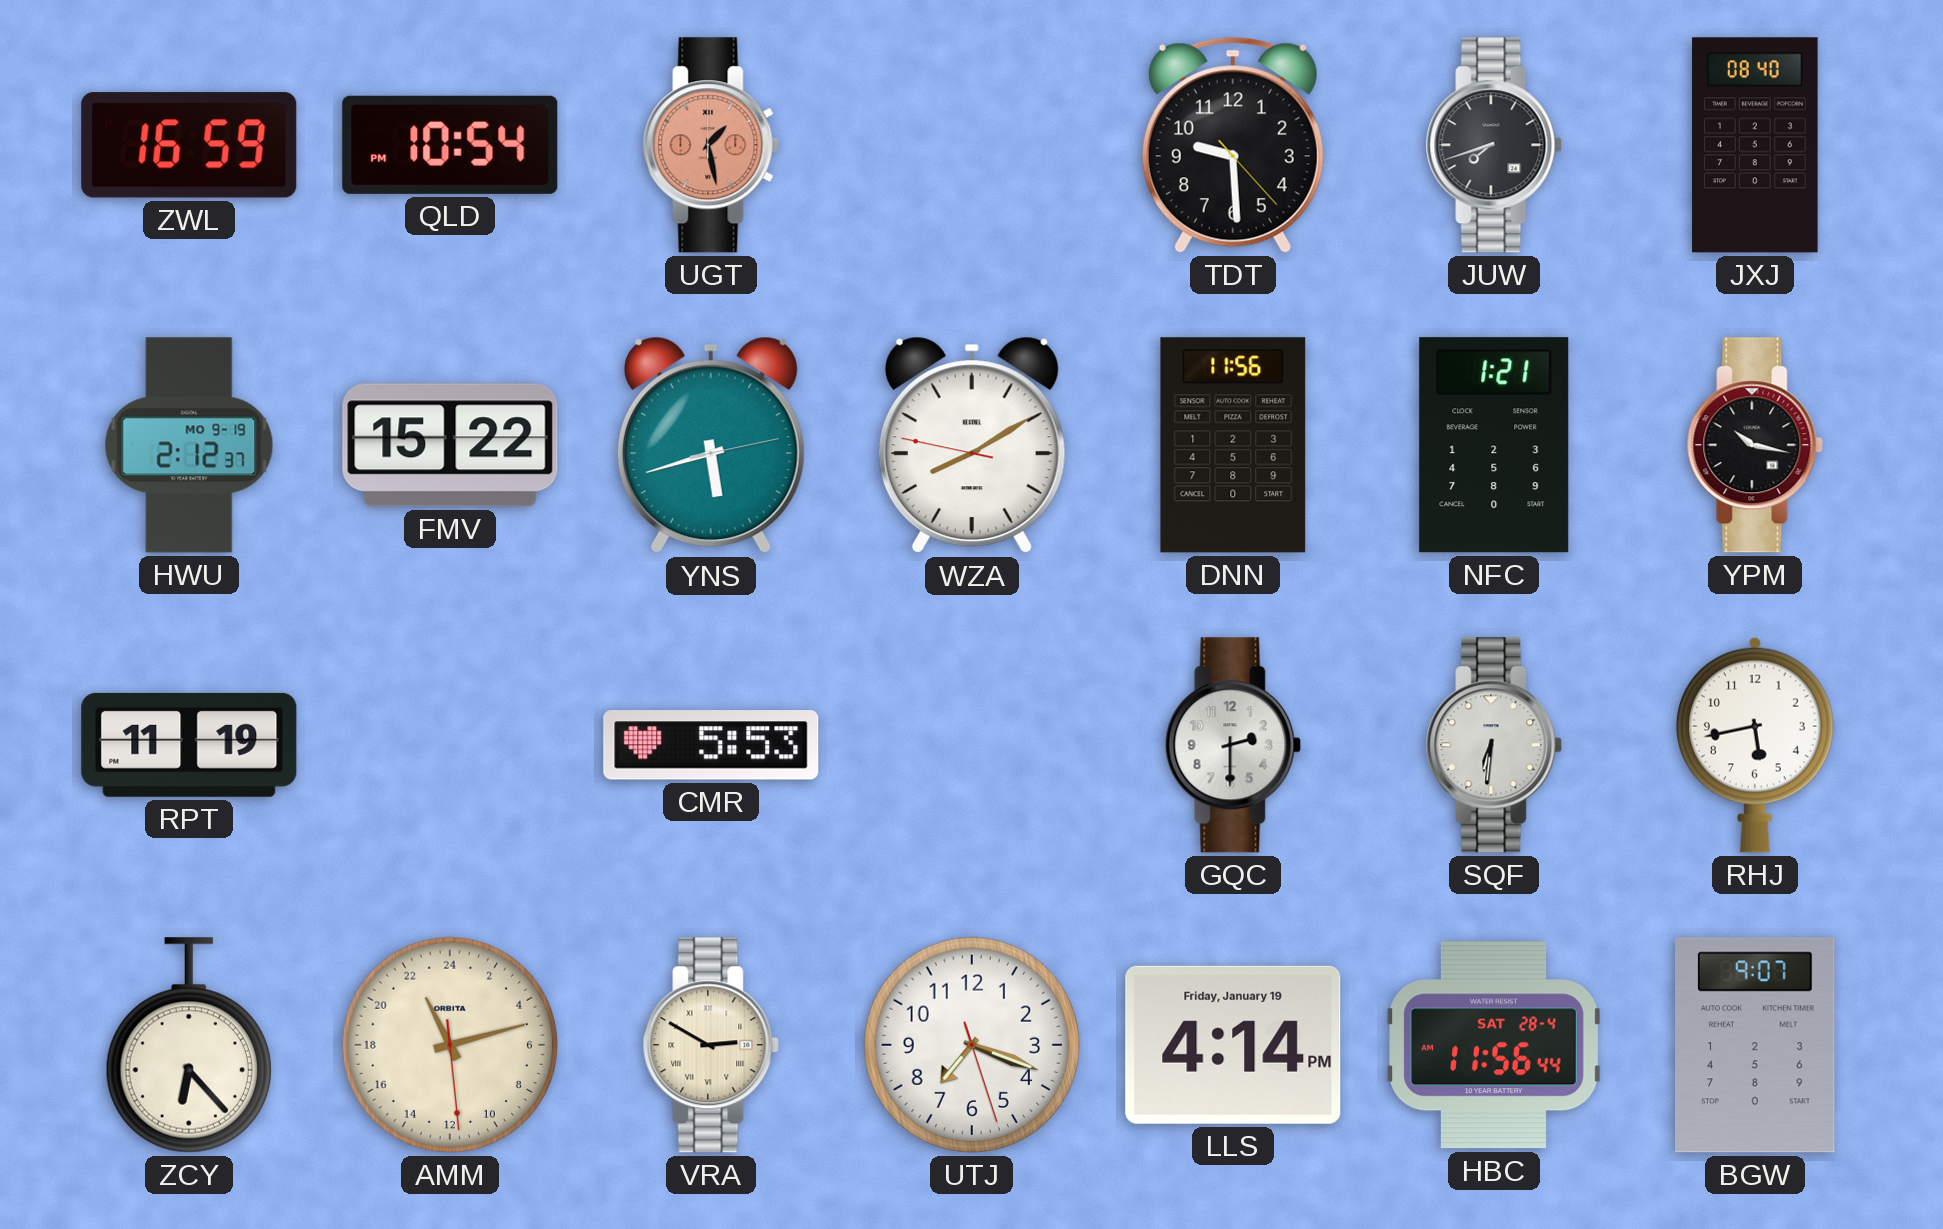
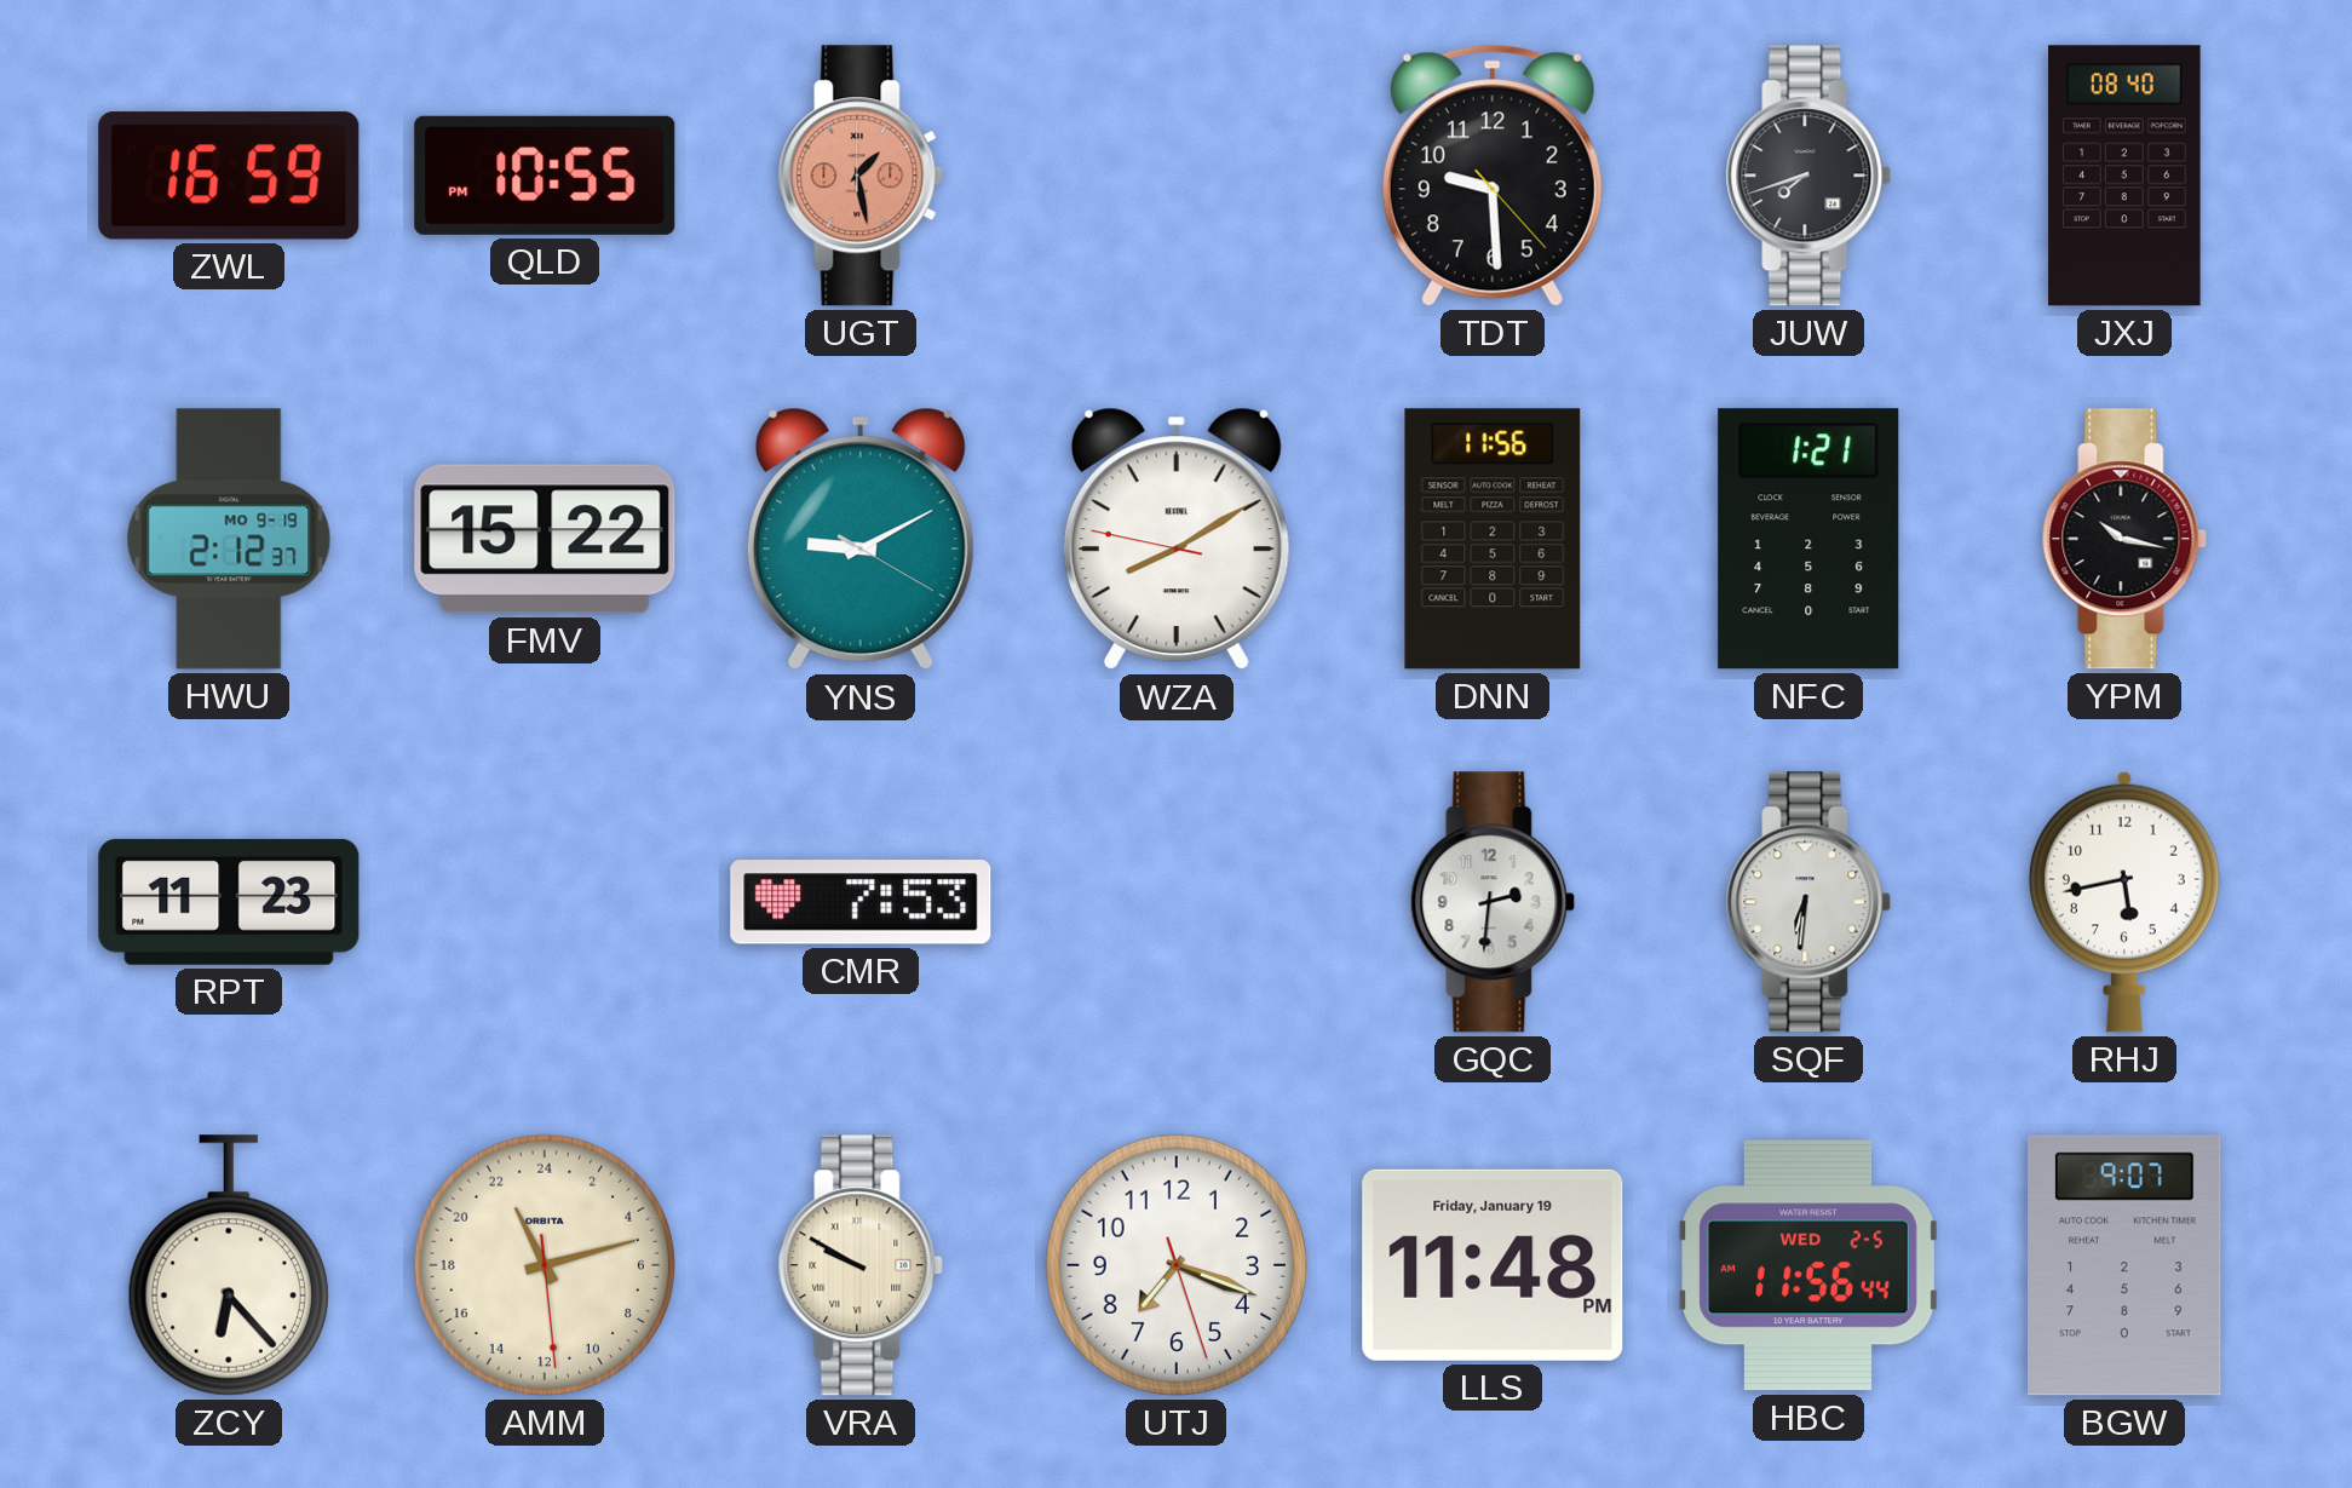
QLD: 10:54 -> 10:55
YNS: 5:42 -> 9:10
RPT: 11:19 -> 11:23
CMR: 5:53 -> 7:53
GQC: 2:30 -> 2:31
VRA: 2:50 -> 9:50
LLS: 4:14 -> 11:48
HBC date: SAT 28-4 -> WED 2-5
